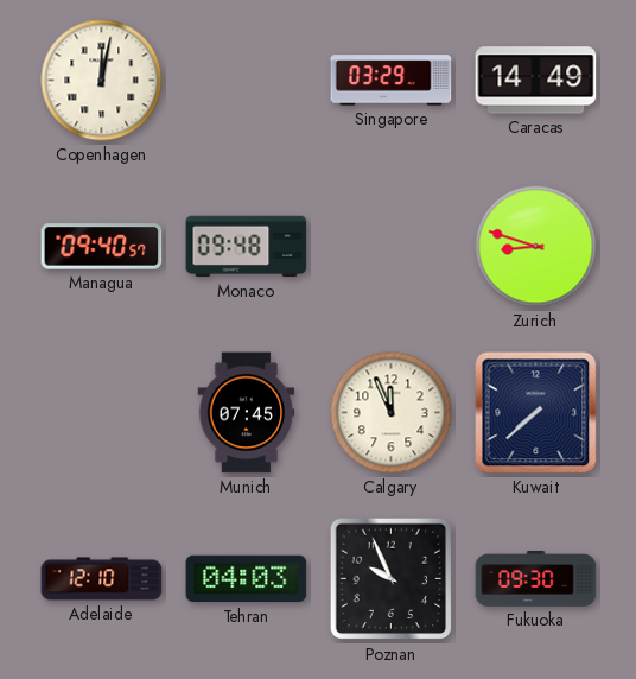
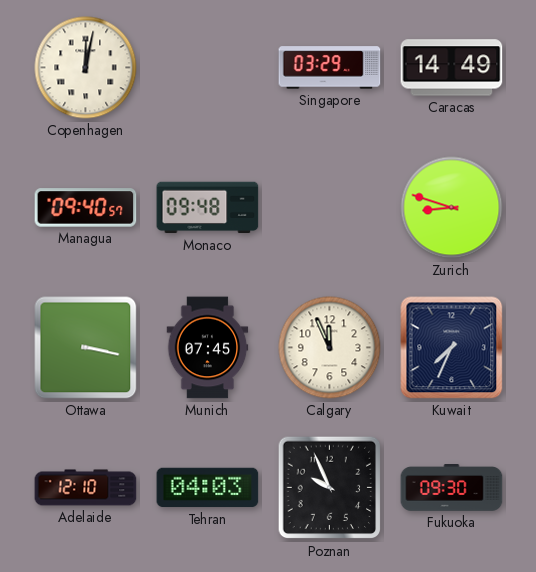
Ottawa: none -> 3:17
Kuwait: 7:38 -> 7:34
